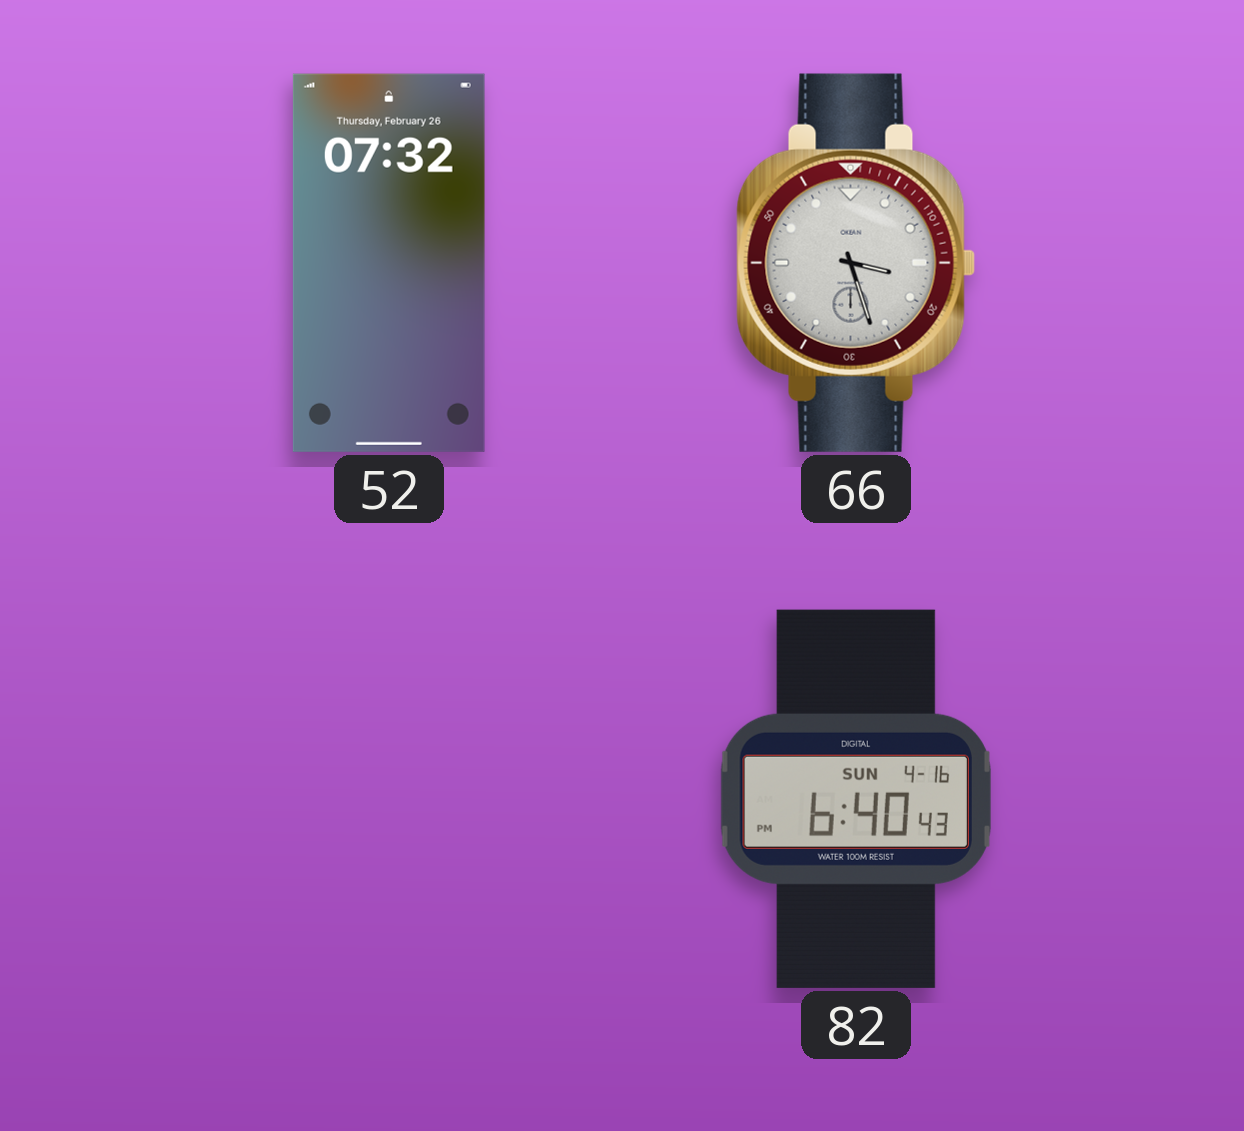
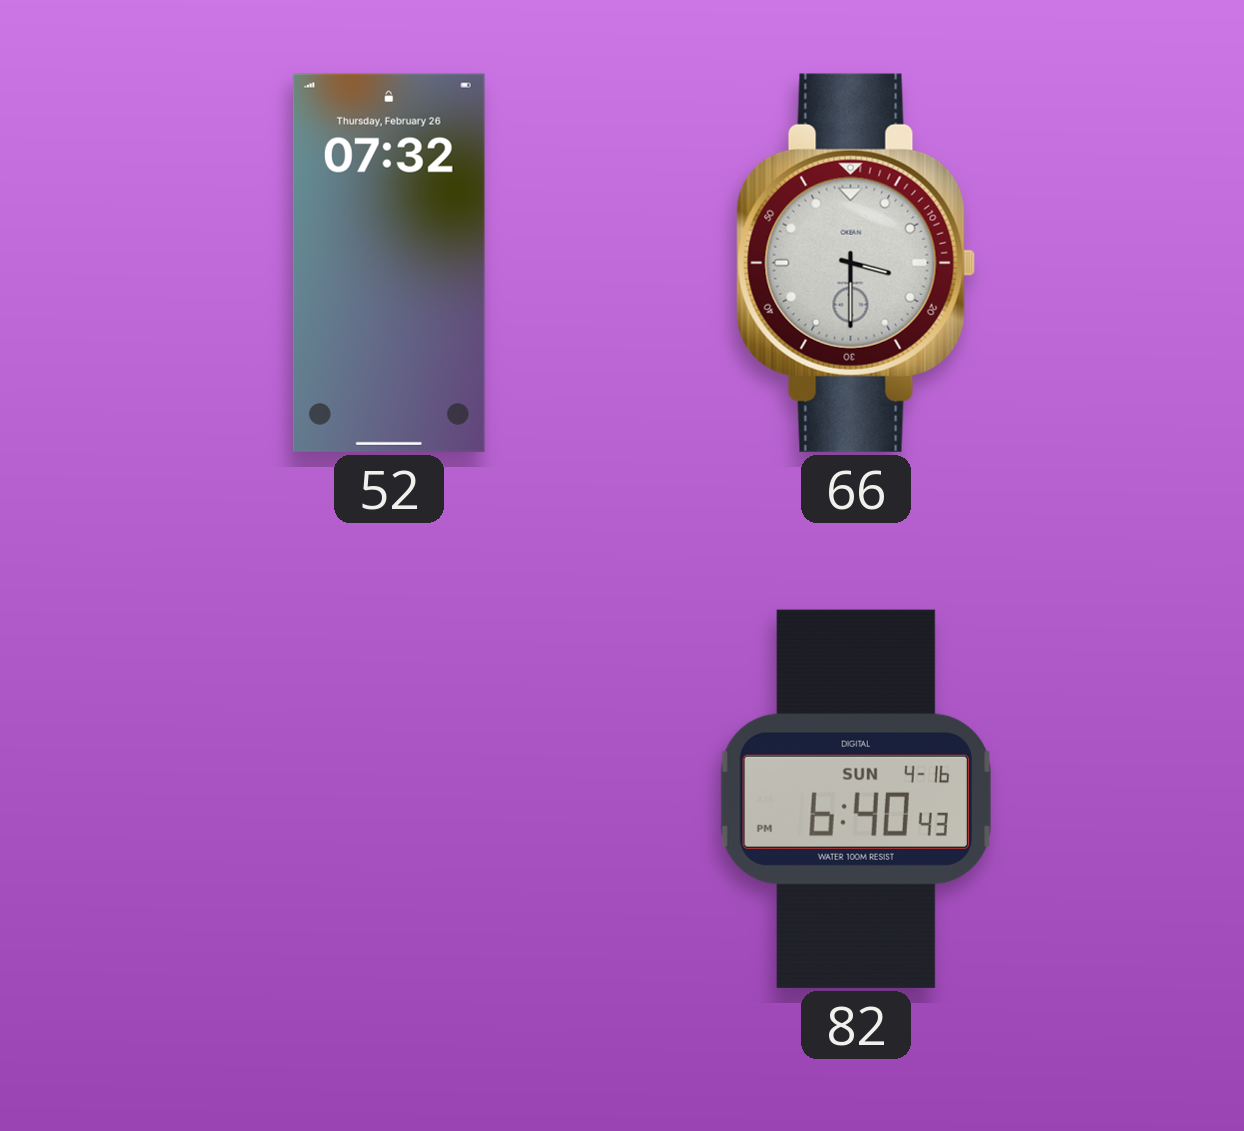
66: 3:27 -> 3:30
